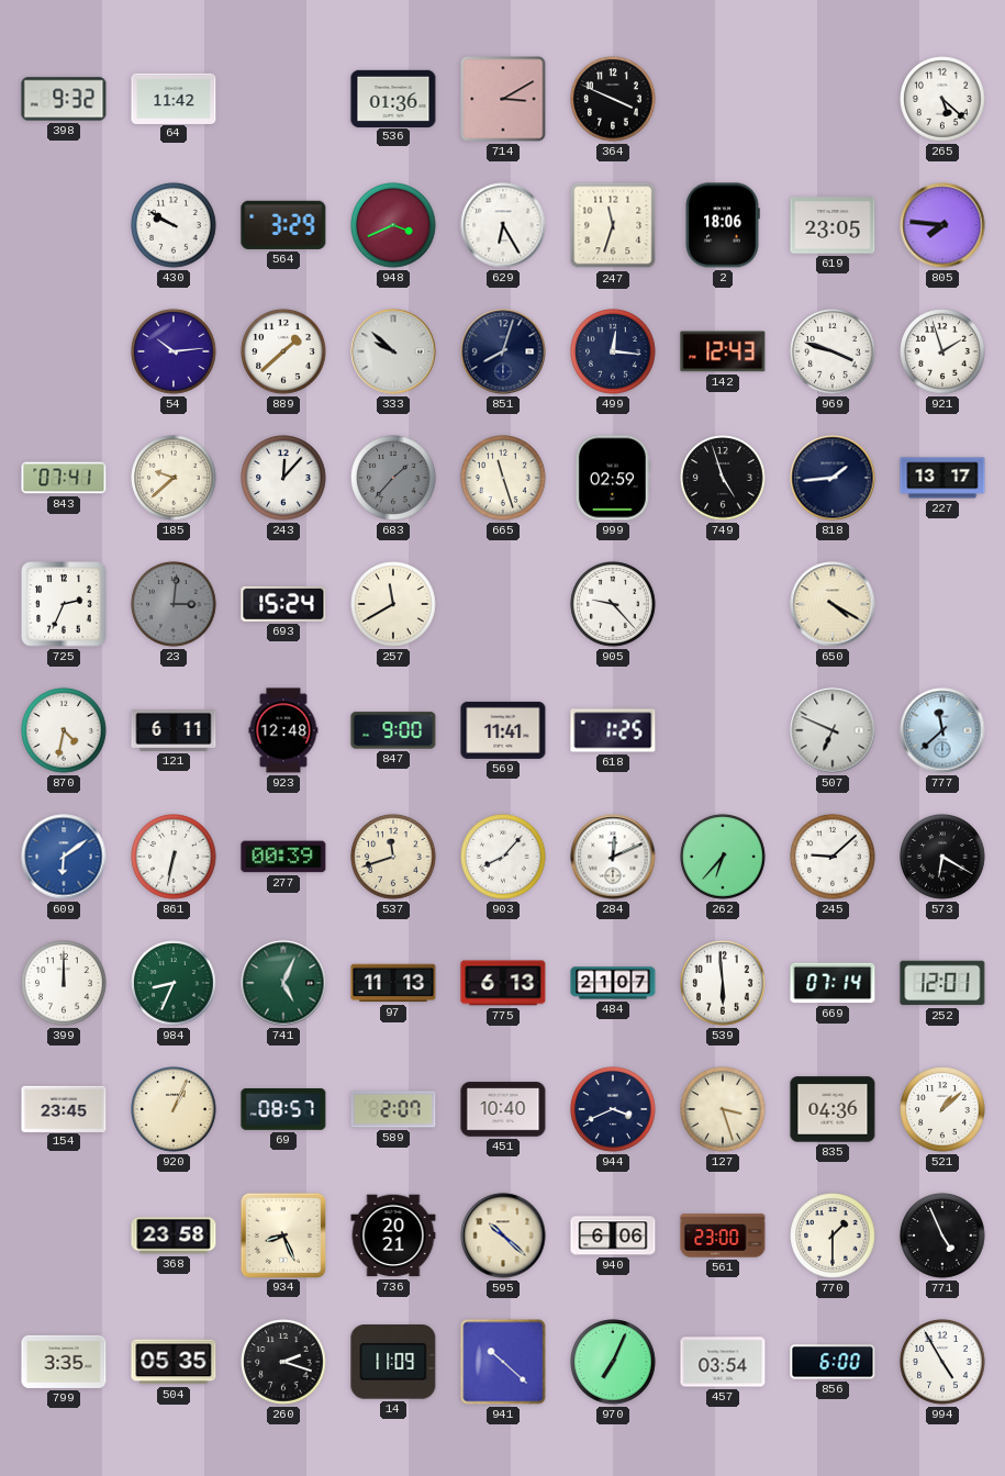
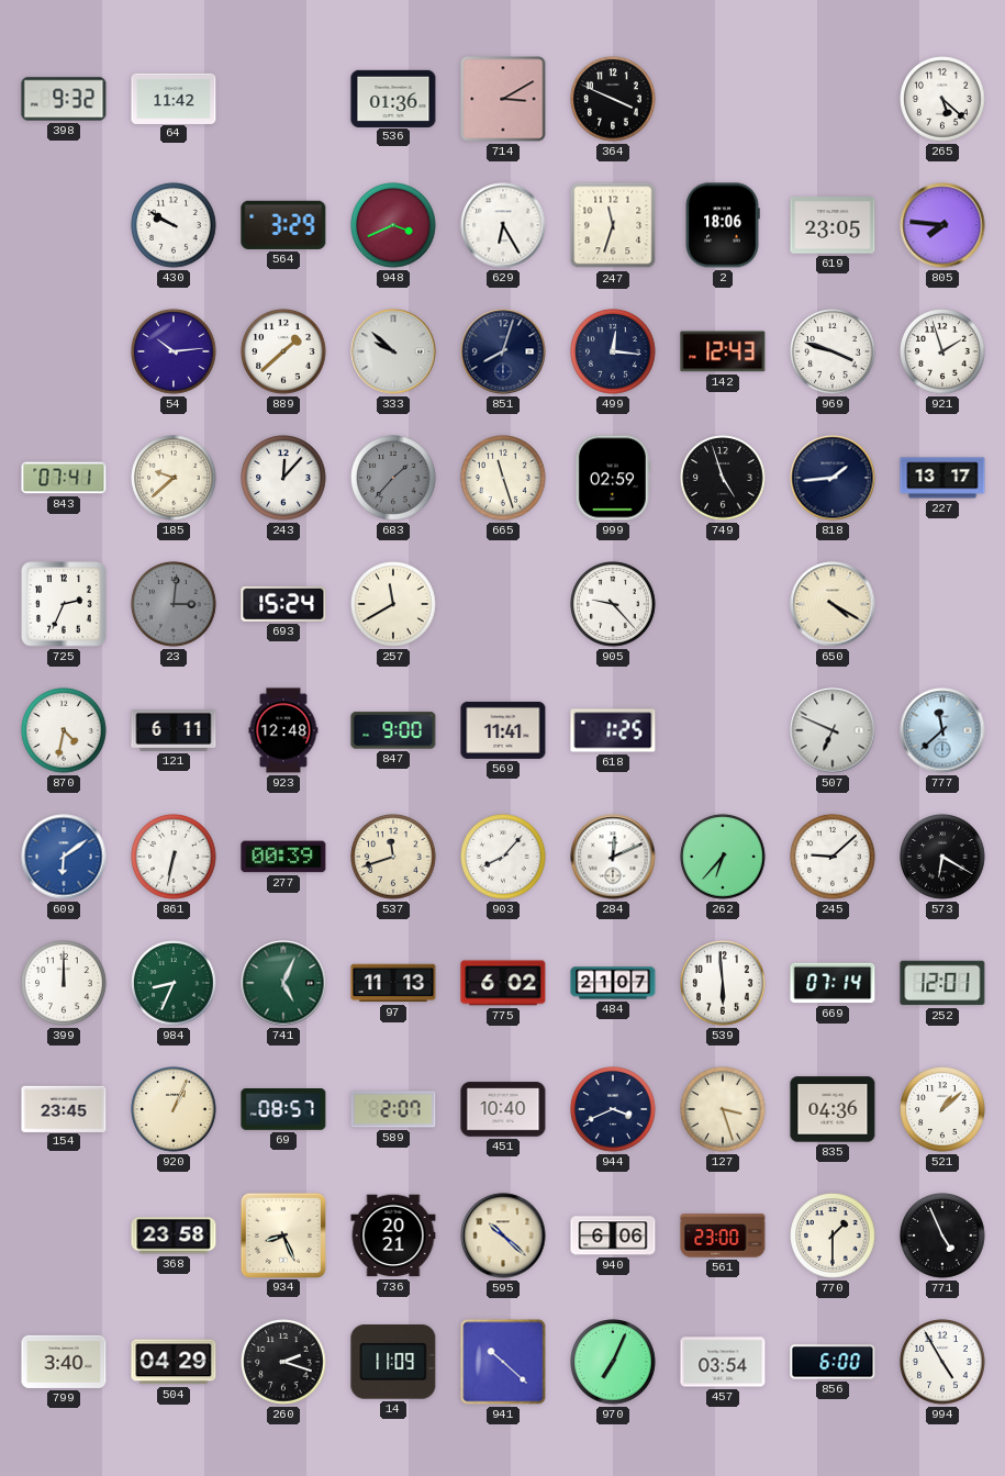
775: 6:13 -> 6:02
799: 3:35 -> 3:40
504: 05:35 -> 04:29
